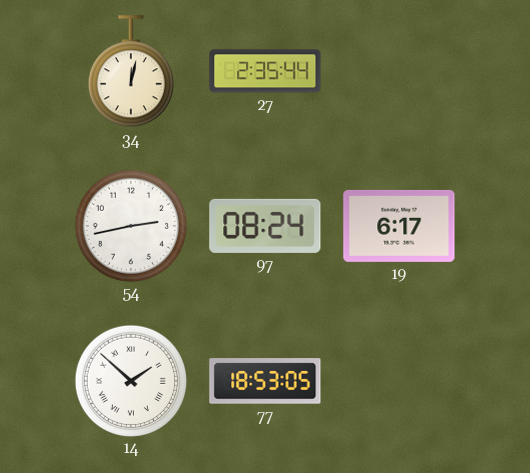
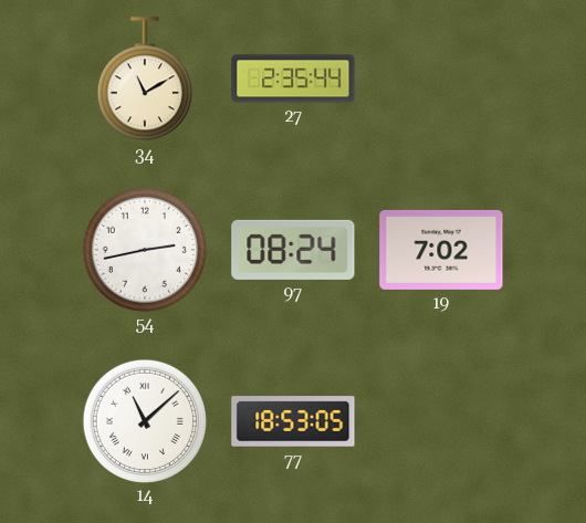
34: 12:02 -> 11:10
19: 6:17 -> 7:02
14: 1:52 -> 11:08
